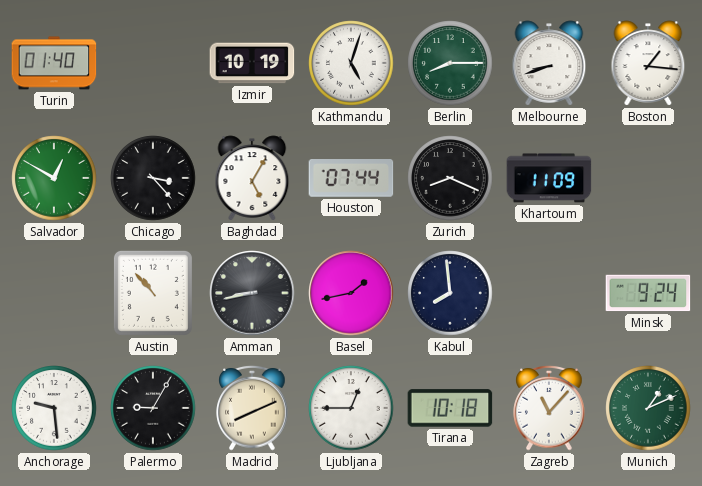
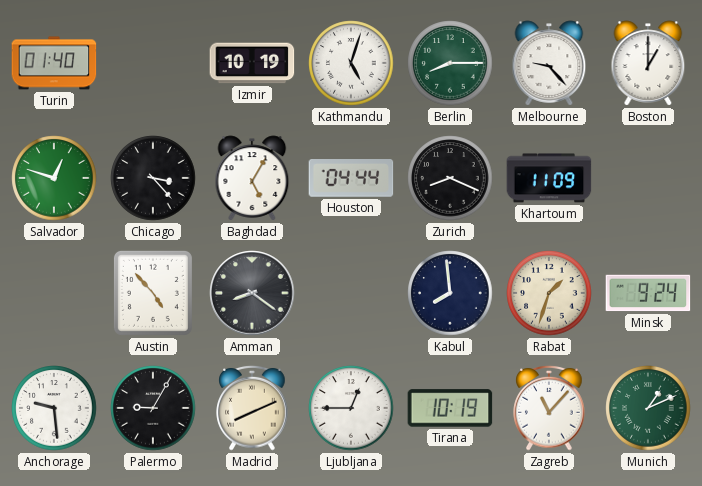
Melbourne: 8:42 -> 9:23
Boston: 1:16 -> 1:00
Salvador: 12:50 -> 12:48
Houston: 07:44 -> 04:44
Austin: 10:53 -> 4:53
Amman: 8:43 -> 8:21
Basel: 1:43 -> none
Rabat: none -> 1:33
Tirana: 10:18 -> 10:19
